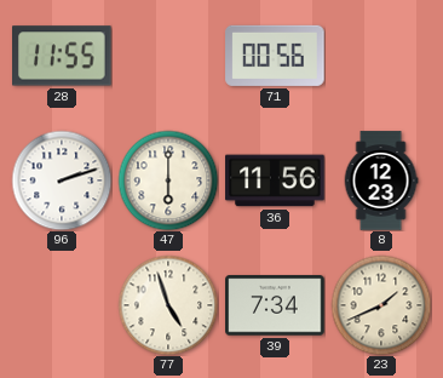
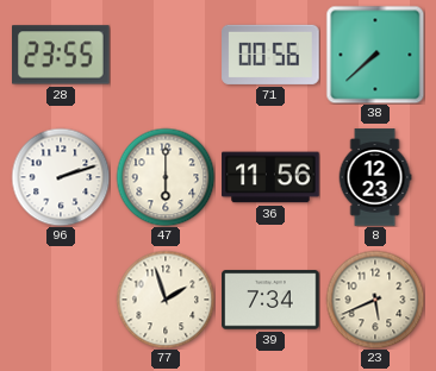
28: 11:55 -> 23:55
38: none -> 7:38
77: 4:57 -> 1:57
23: 1:41 -> 5:41
